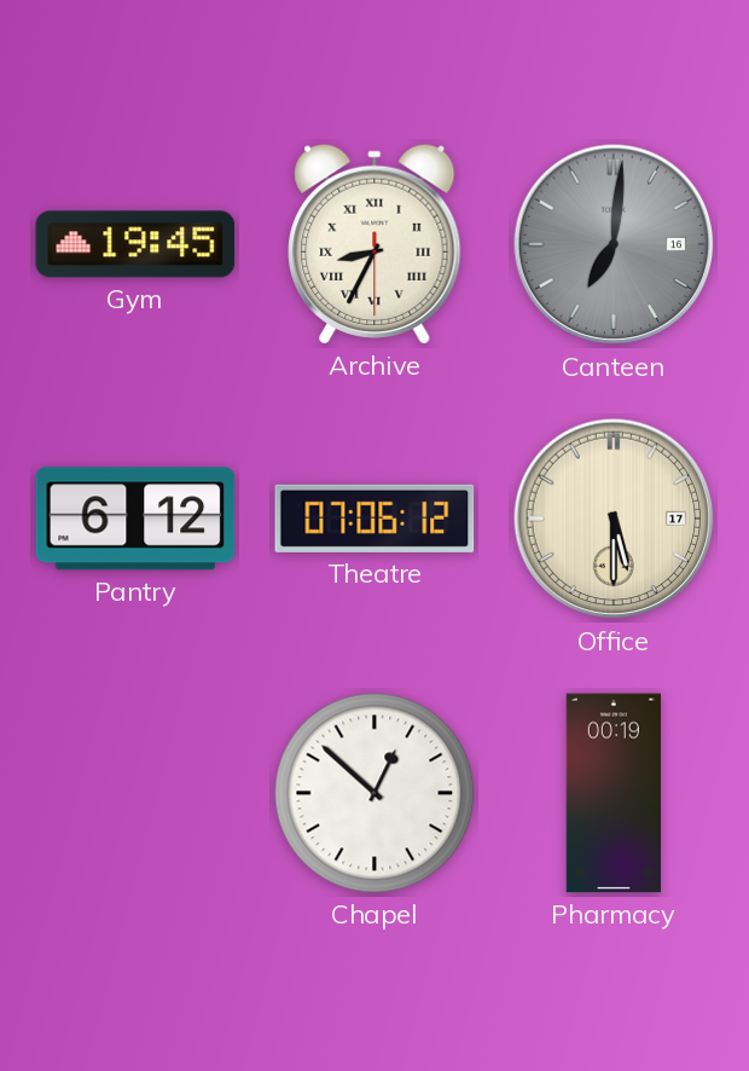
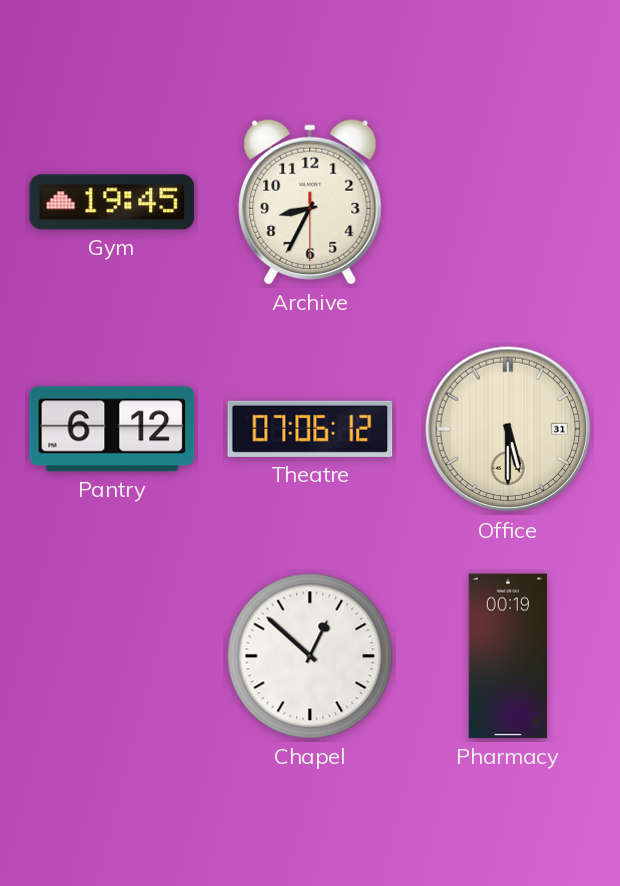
Archive numerals: Roman -> Arabic
Canteen: 7:01 -> none
Office date: 17 -> 31
